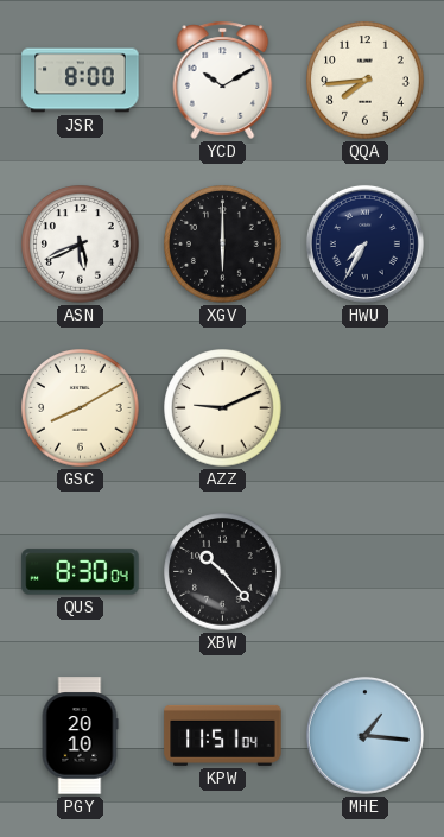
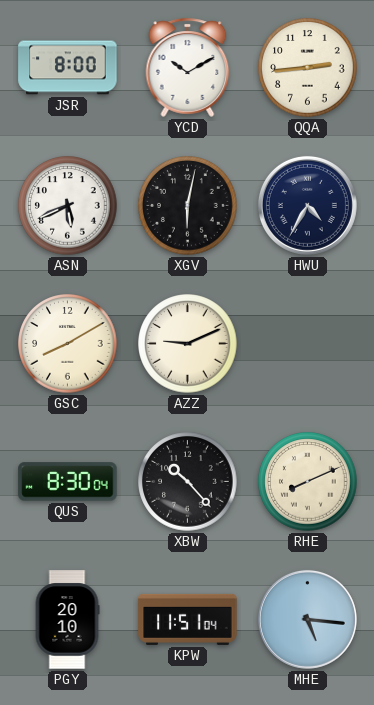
QQA: 7:44 -> 2:44
XGV: 6:00 -> 6:02
HWU: 7:35 -> 4:35
RHE: none -> 8:11
MHE: 1:16 -> 5:16
